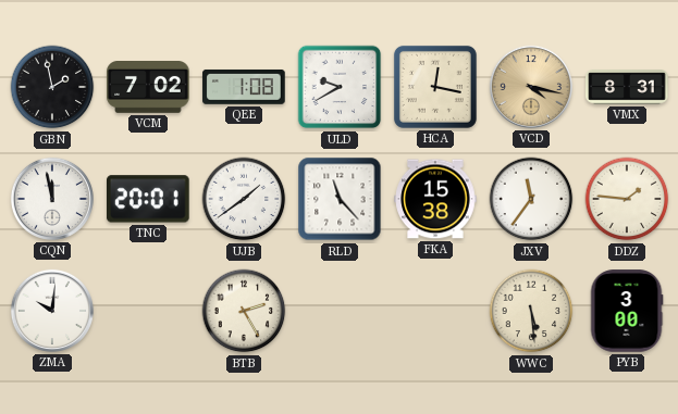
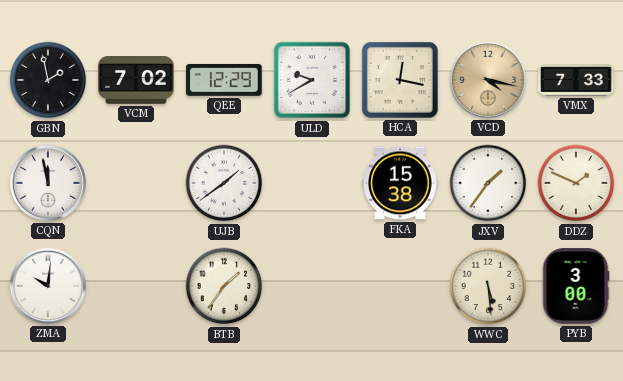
QEE: 1:08 -> 12:29
VMX: 8:31 -> 7:33
TNC: 20:01 -> none
RLD: 11:23 -> none
JXV: 11:36 -> 1:36
DDZ: 1:46 -> 1:49
BTB: 2:25 -> 1:36
